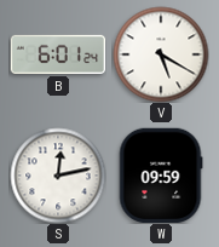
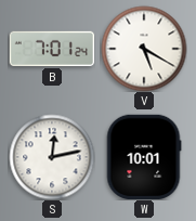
B: 6:01 -> 7:01
W: 09:59 -> 10:01
